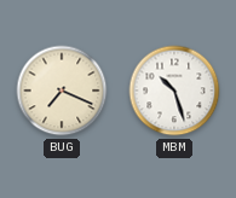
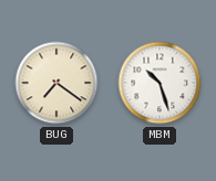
BUG: 7:19 -> 7:21
